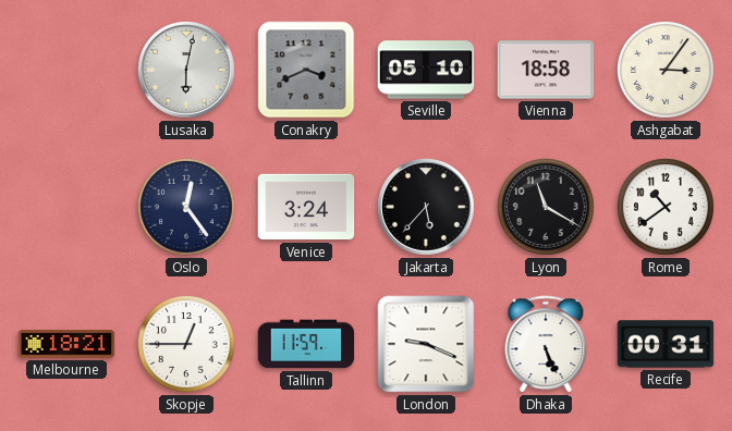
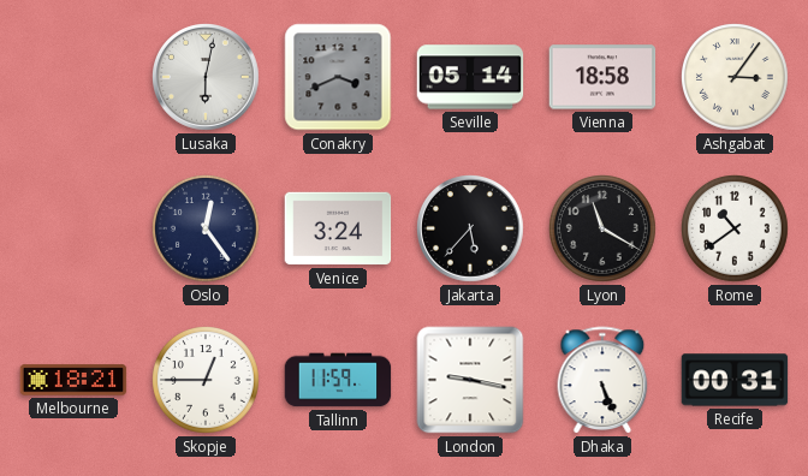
Seville: 05:10 -> 05:14
London: 9:19 -> 9:17
